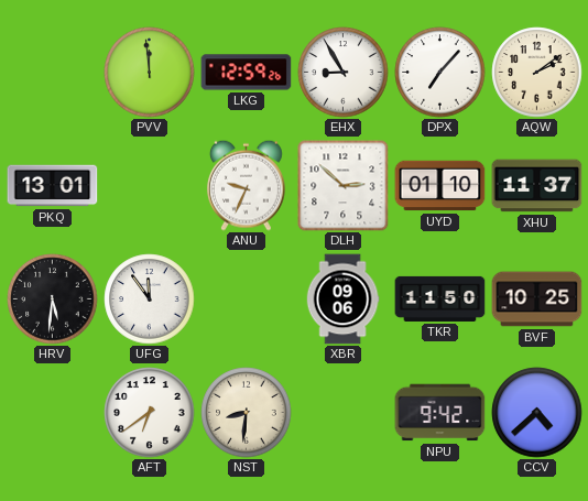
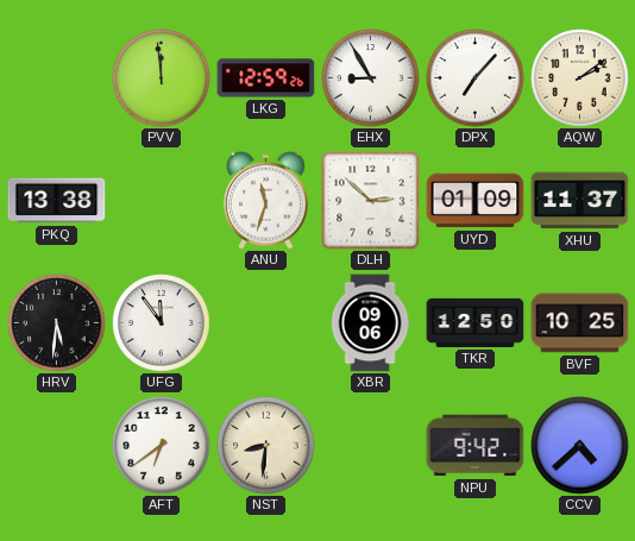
PKQ: 13:01 -> 13:38
ANU: 9:34 -> 11:33
UYD: 01:10 -> 01:09
TKR: 11:50 -> 12:50
